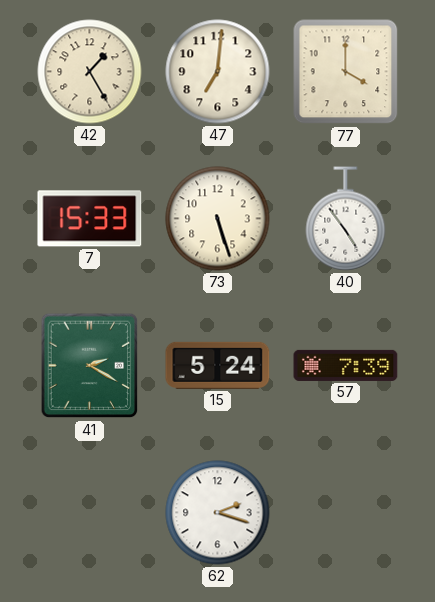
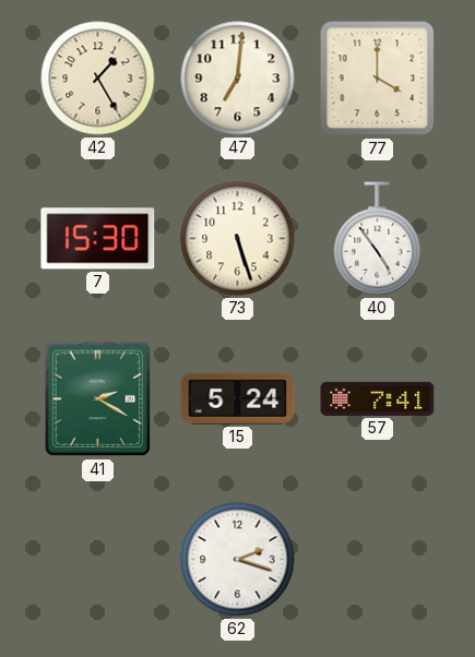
7: 15:33 -> 15:30
57: 7:39 -> 7:41
